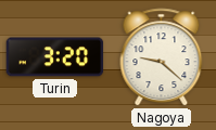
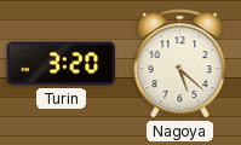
Nagoya: 9:22 -> 5:22
